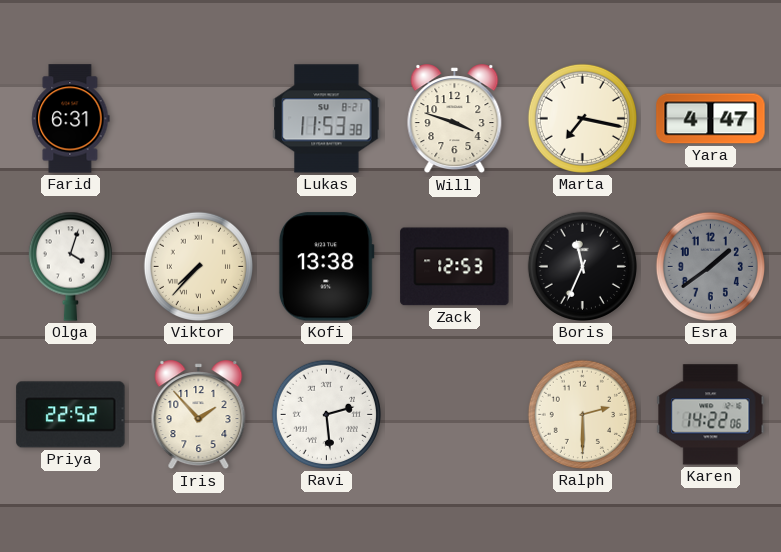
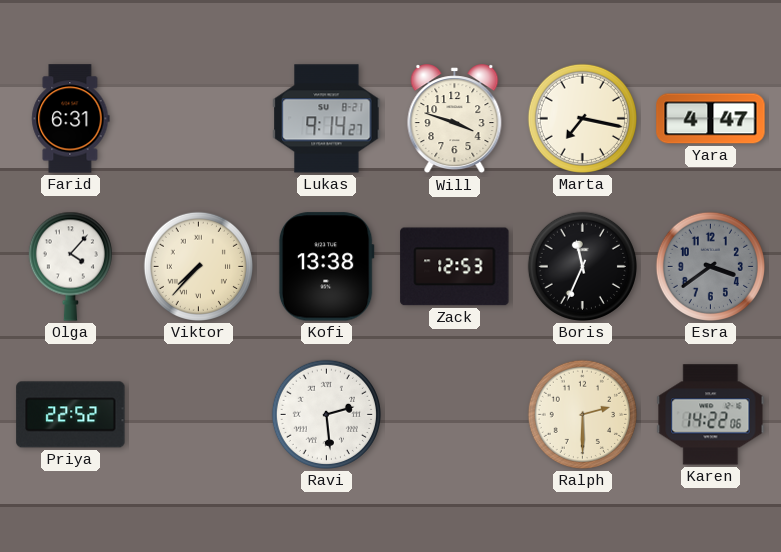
Lukas: 11:53 -> 9:14
Olga: 4:03 -> 4:07
Esra: 1:39 -> 3:39
Iris: 1:53 -> none
